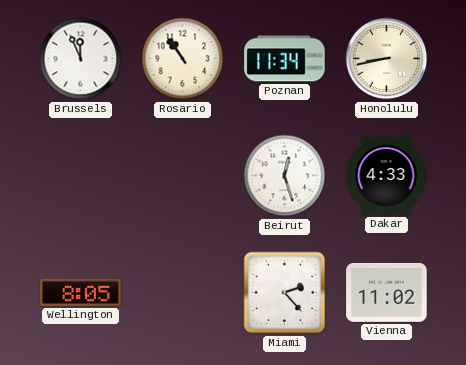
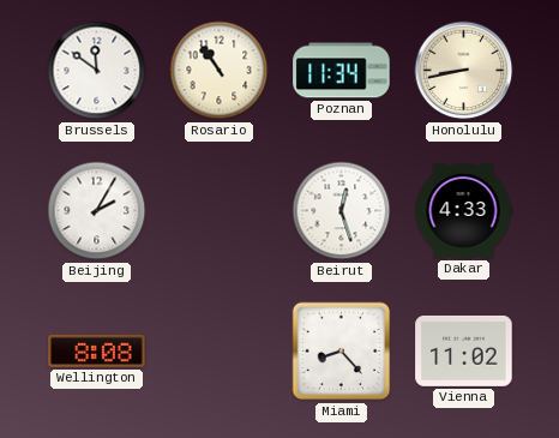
Brussels: 11:56 -> 11:51
Beijing: none -> 2:05
Wellington: 8:05 -> 8:08
Miami: 2:23 -> 8:23
